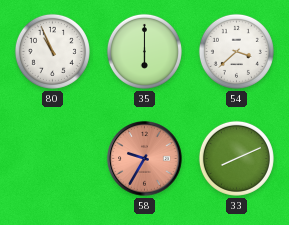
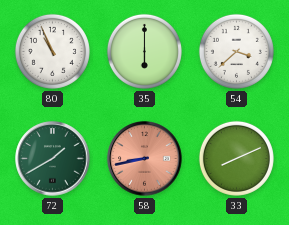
72: none -> 1:40
58: 9:35 -> 8:43
